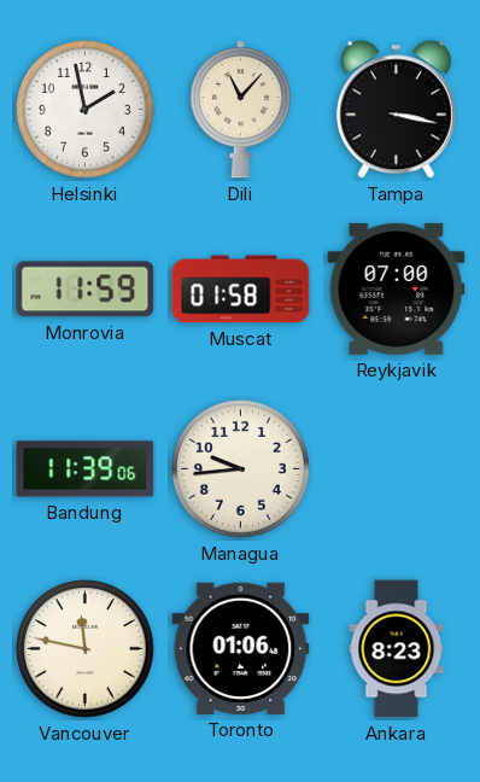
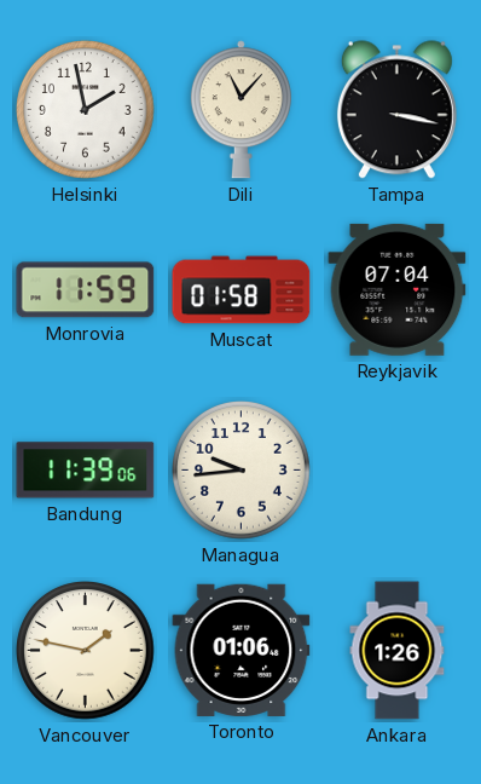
Reykjavik: 07:00 -> 07:04
Vancouver: 11:47 -> 1:47
Ankara: 8:23 -> 1:26
